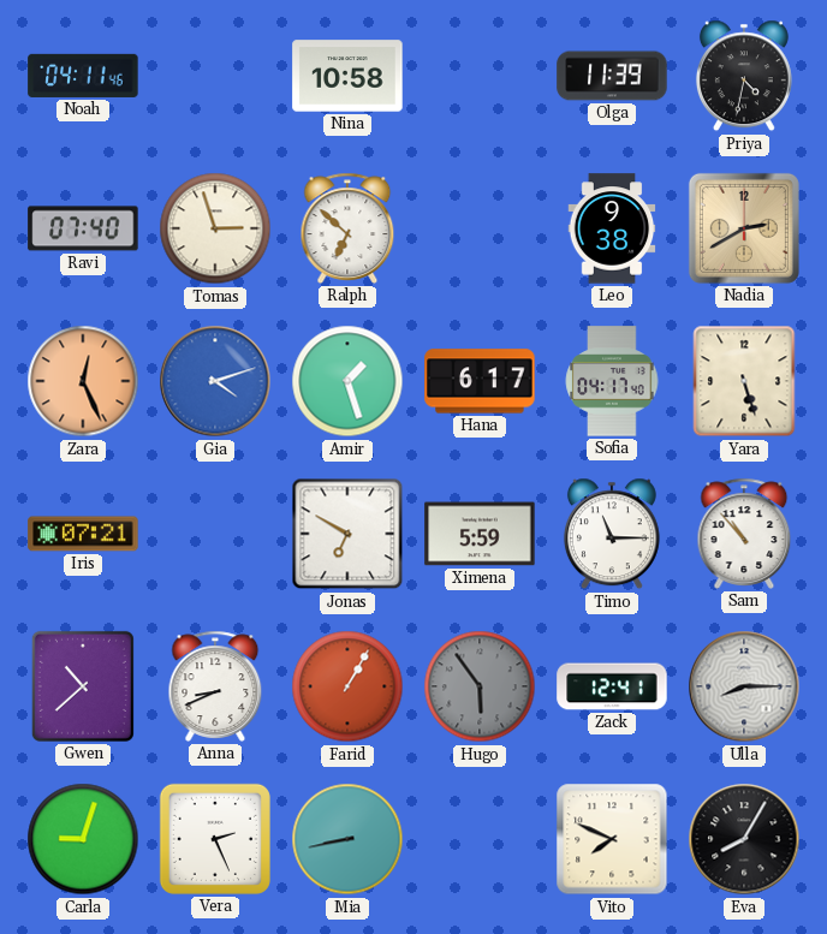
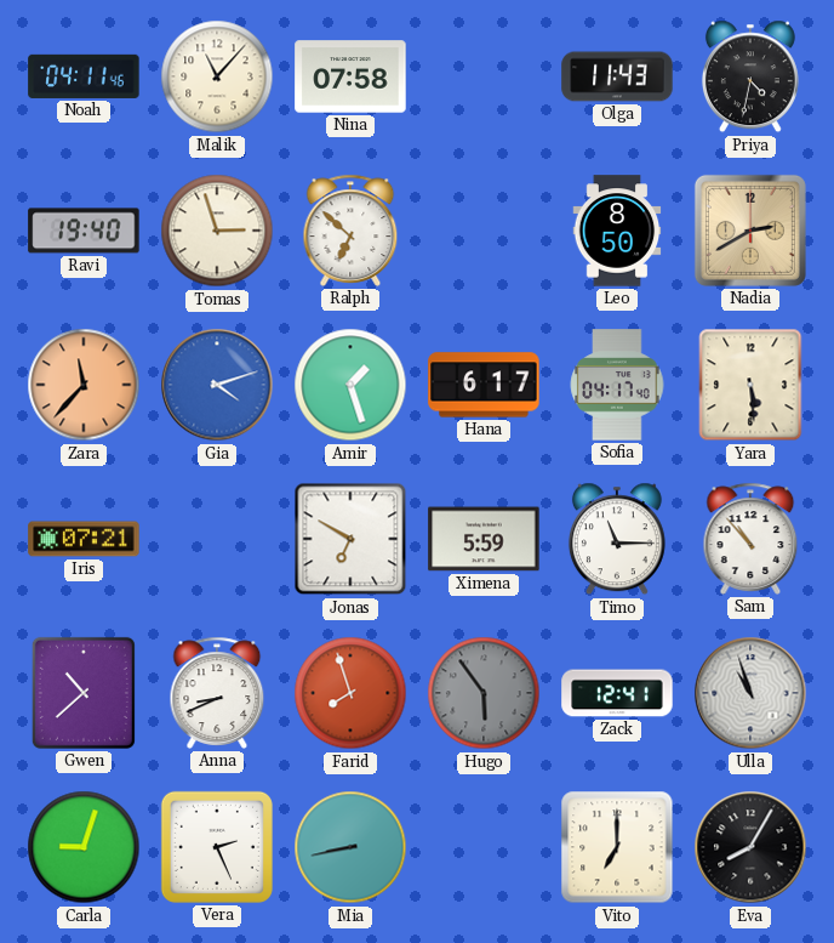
Malik: none -> 11:07
Nina: 10:58 -> 07:58
Olga: 11:39 -> 11:43
Ravi: 07:40 -> 19:40
Leo: 9:38 -> 8:50
Zara: 12:26 -> 11:37
Yara: 5:27 -> 5:29
Farid: 1:05 -> 7:57
Ulla: 8:15 -> 10:57
Vito: 7:49 -> 7:00
